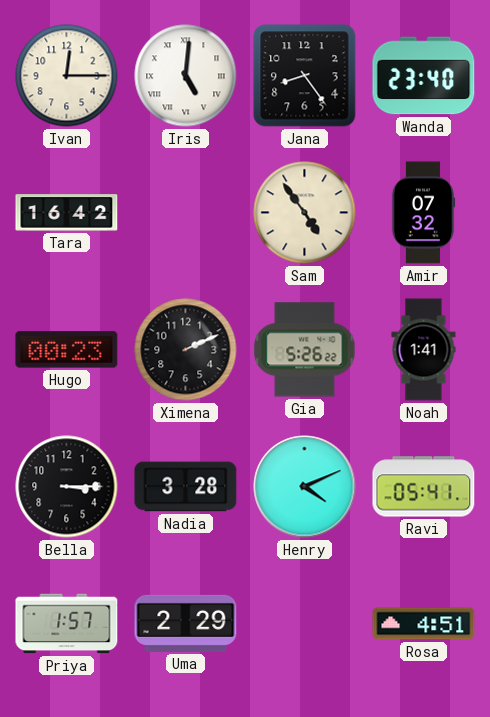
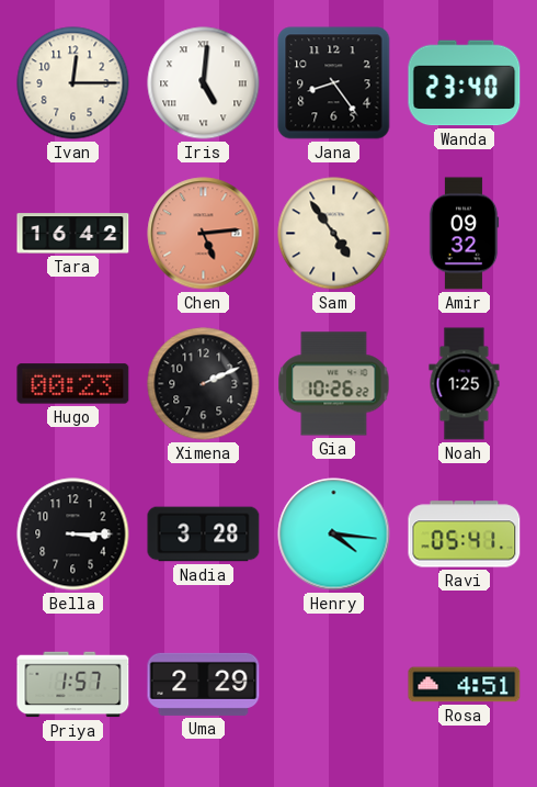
Chen: none -> 5:14
Amir: 07:32 -> 09:32
Gia: 5:26 -> 10:26
Noah: 1:41 -> 1:25
Henry: 4:11 -> 4:16
